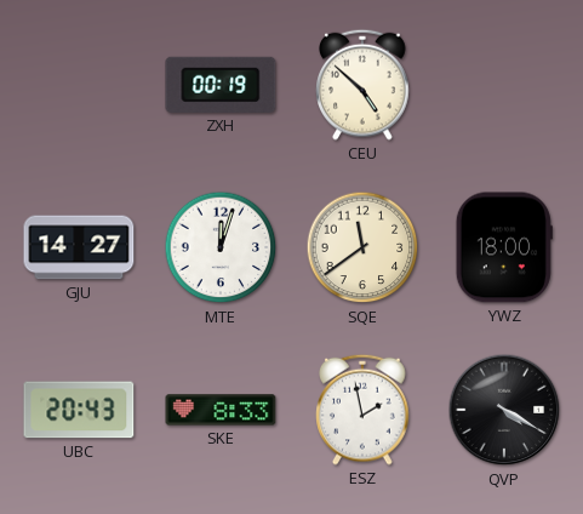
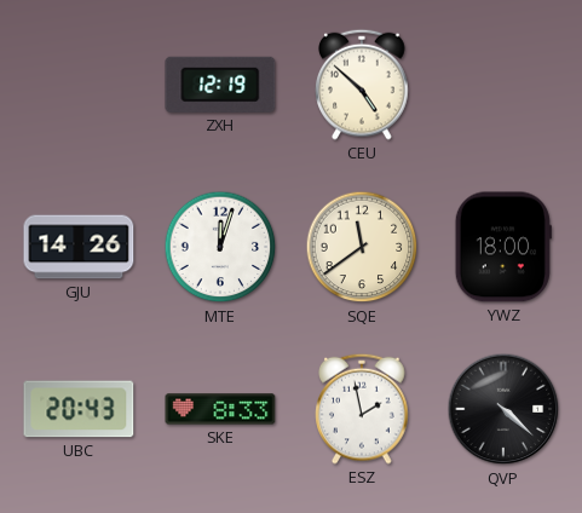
ZXH: 00:19 -> 12:19
GJU: 14:27 -> 14:26
QVP: 4:20 -> 4:22
